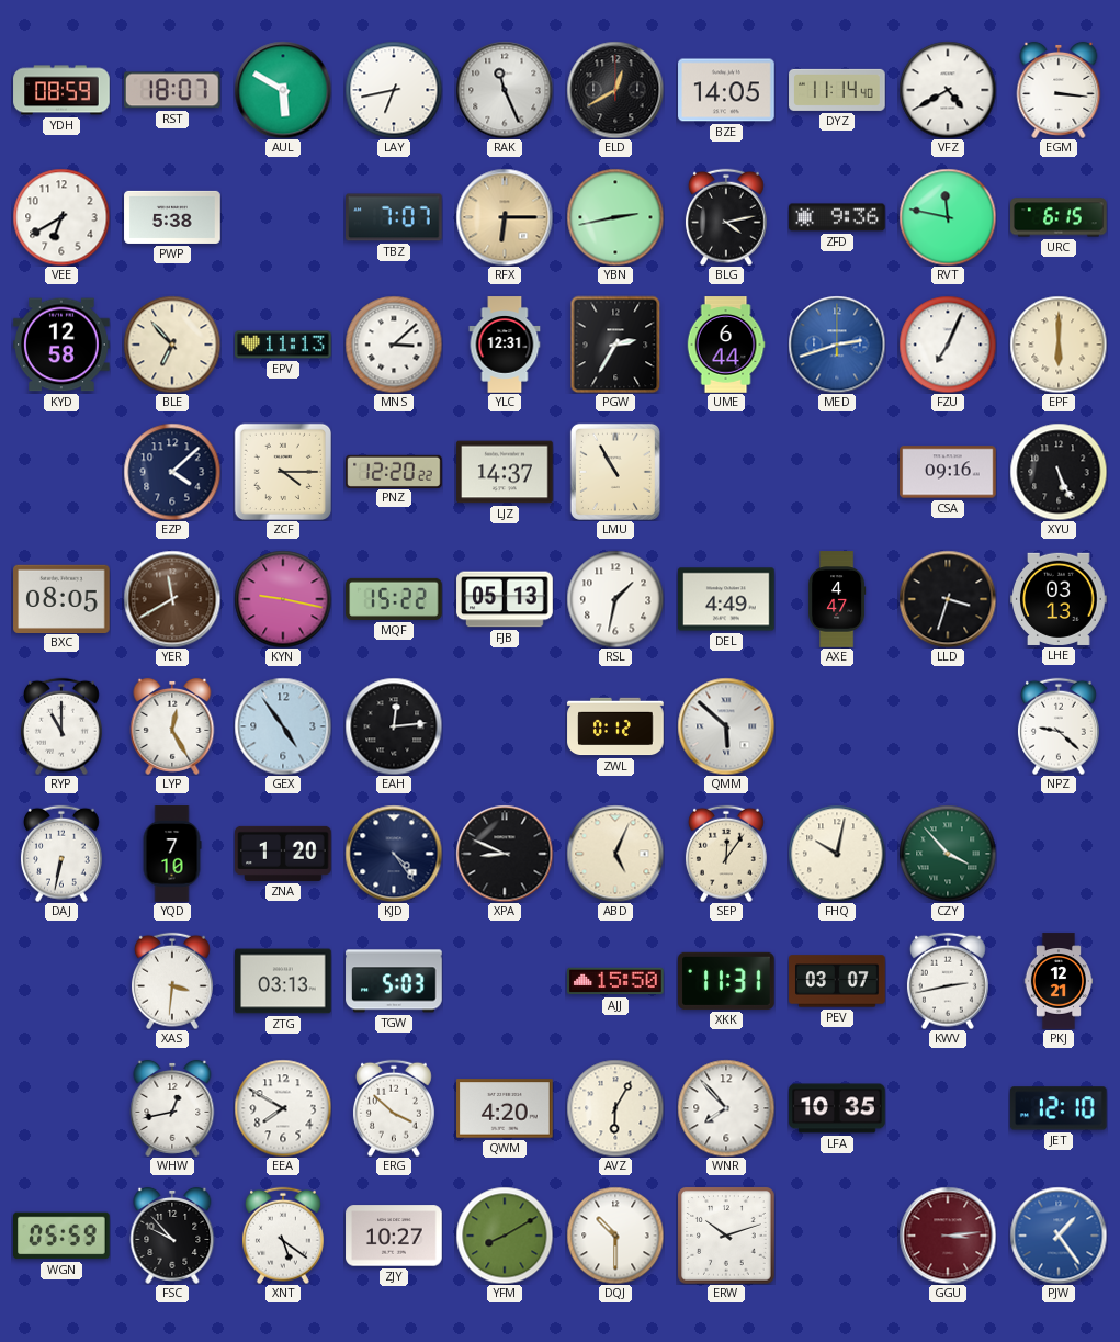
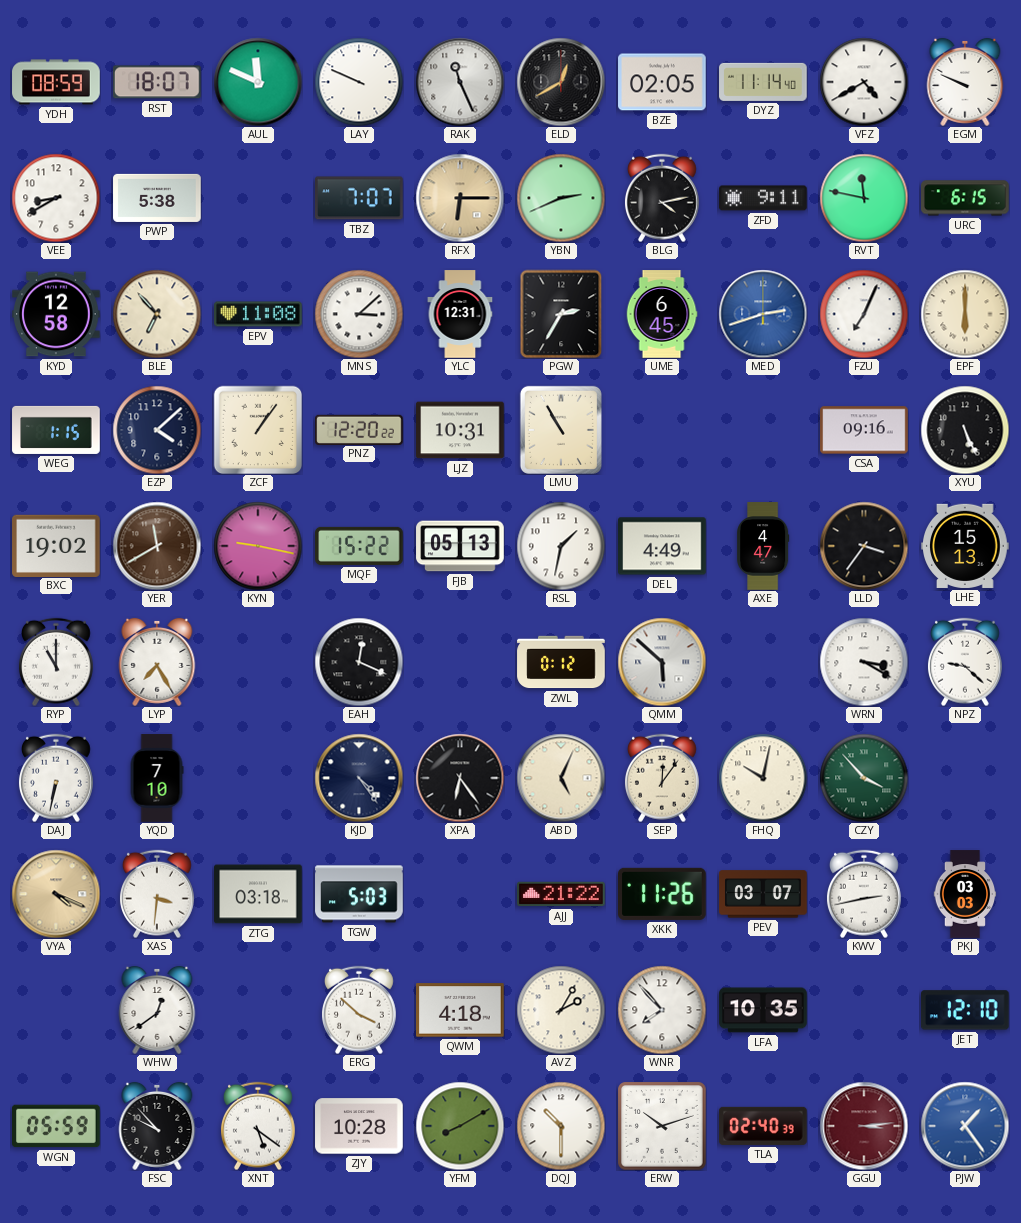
AUL: 5:50 -> 11:49
LAY: 6:43 -> 9:49
BZE: 14:05 -> 02:05
EGM: 3:16 -> 9:49
VEE: 6:40 -> 8:40
YBN: 2:43 -> 2:41
ZFD: 9:36 -> 9:11
EPV: 11:13 -> 11:08
UME: 6:44 -> 6:45
WEG: none -> 1:15
ZCF: 4:15 -> 1:06
LJZ: 14:37 -> 10:31
BXC: 08:05 -> 19:02
LLD: 3:33 -> 3:36
LHE: 03:13 -> 15:13
LYP: 12:25 -> 7:25
GEX: 4:54 -> none
EAH: 12:14 -> 12:19
WRN: none -> 3:20
ZNA: 1:20 -> none
XPA: 8:49 -> 6:24
VYA: none -> 4:19
ZTG: 03:13 -> 03:18
AJJ: 15:50 -> 21:22
XKK: 11:31 -> 11:26
PKJ: 12:21 -> 03:03
WHW: 12:43 -> 12:39
EEA: 7:50 -> none
QWM: 4:20 -> 4:18
AVZ: 6:05 -> 2:05
ZJY: 10:27 -> 10:28
TLA: none -> 02:40
